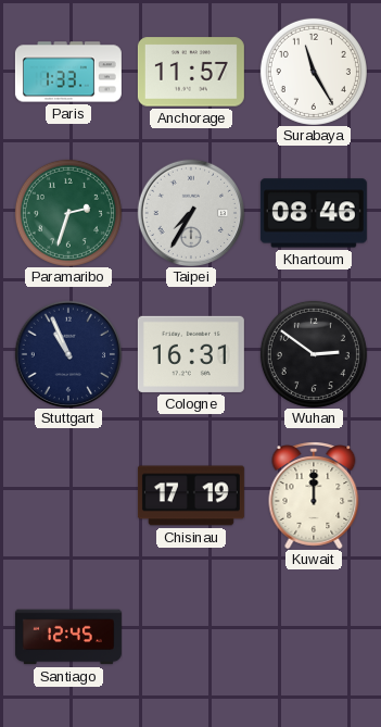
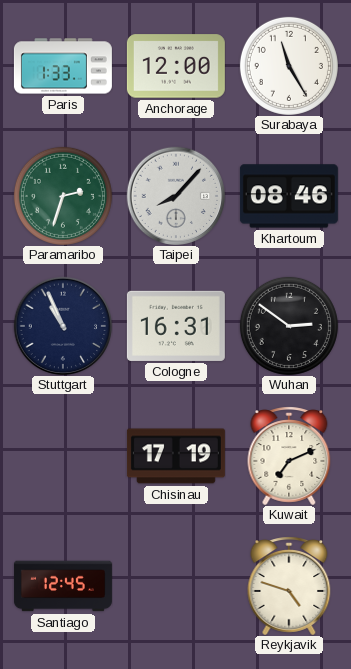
Anchorage: 11:57 -> 12:00
Taipei: 7:35 -> 8:07
Kuwait: 12:00 -> 7:11
Reykjavik: none -> 4:48
